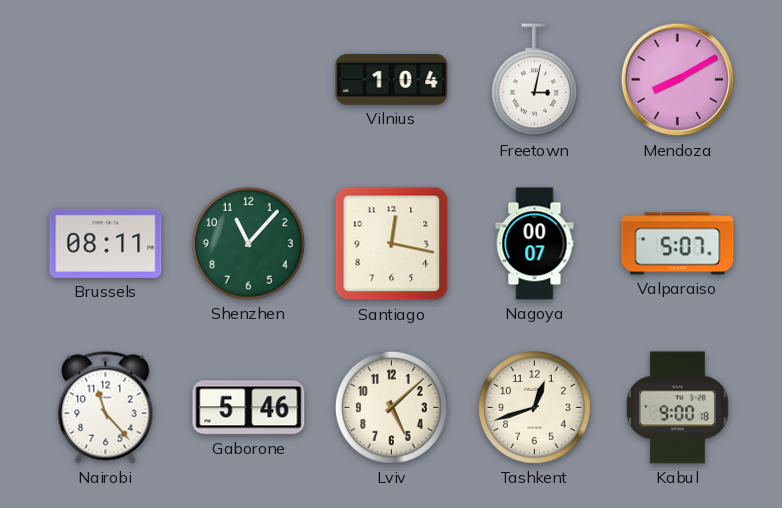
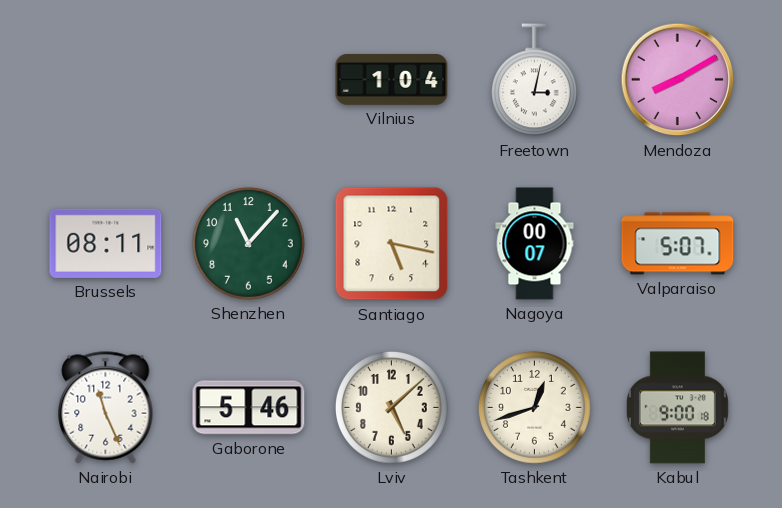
Santiago: 12:17 -> 5:17
Nairobi: 11:23 -> 11:26
